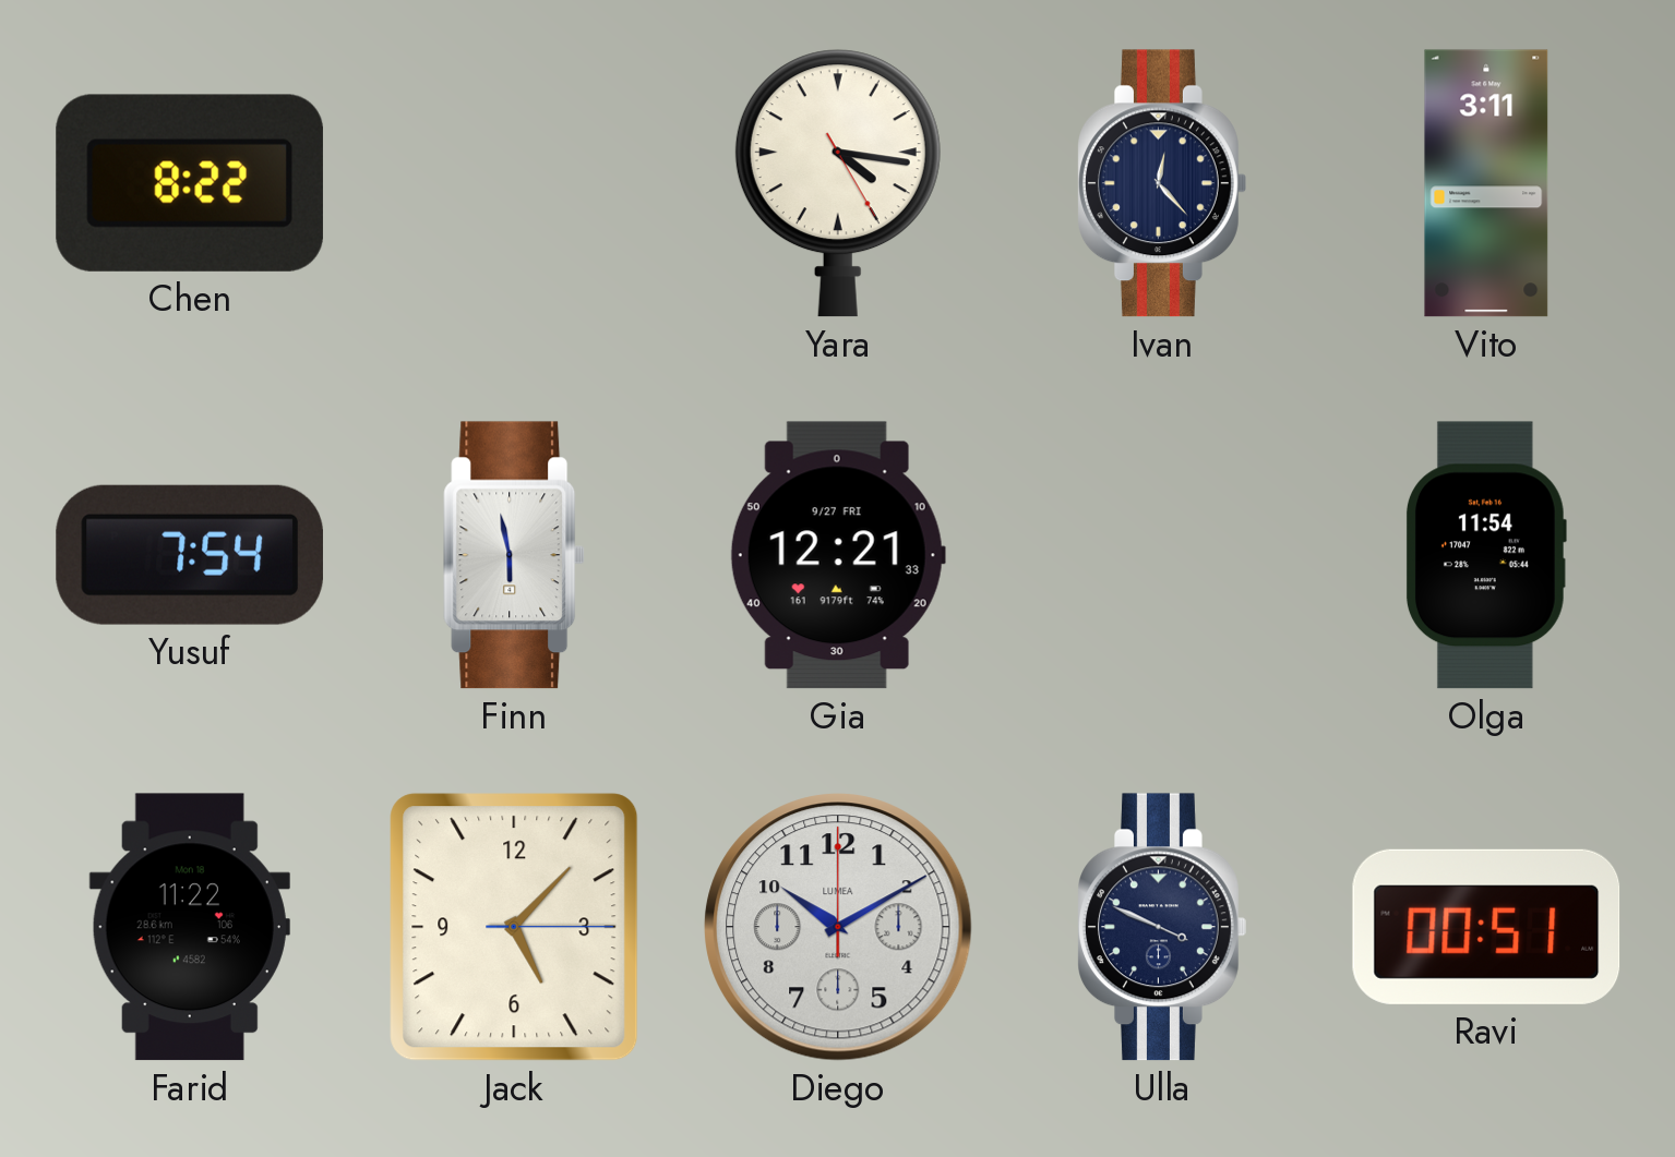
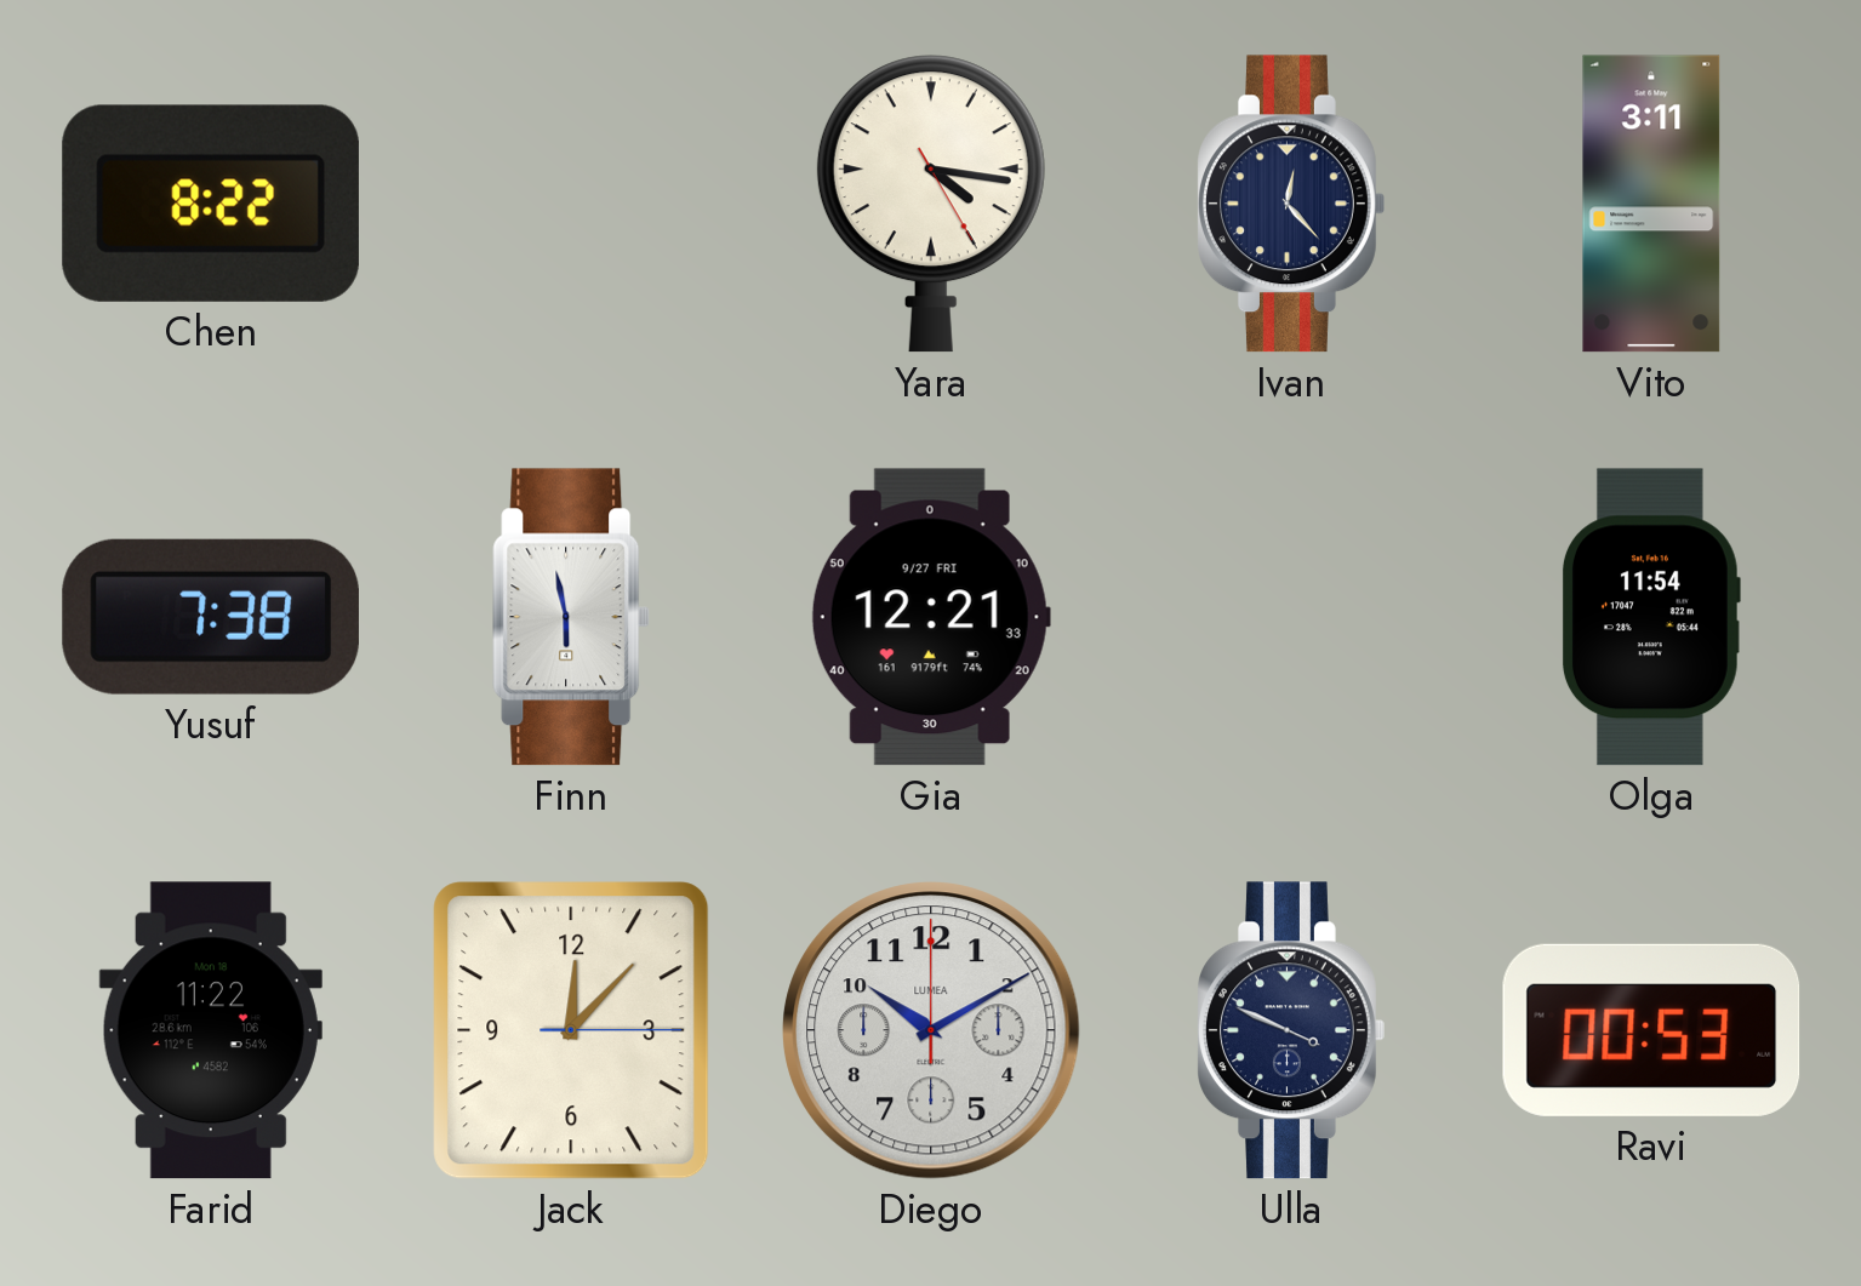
Yusuf: 7:54 -> 7:38
Jack: 5:07 -> 12:07
Ravi: 00:51 -> 00:53
